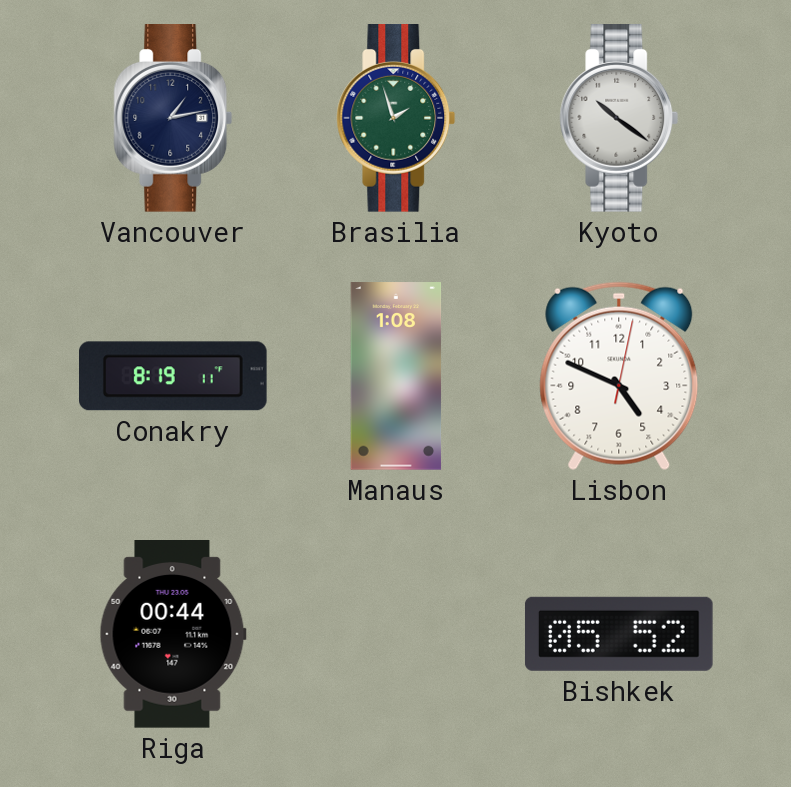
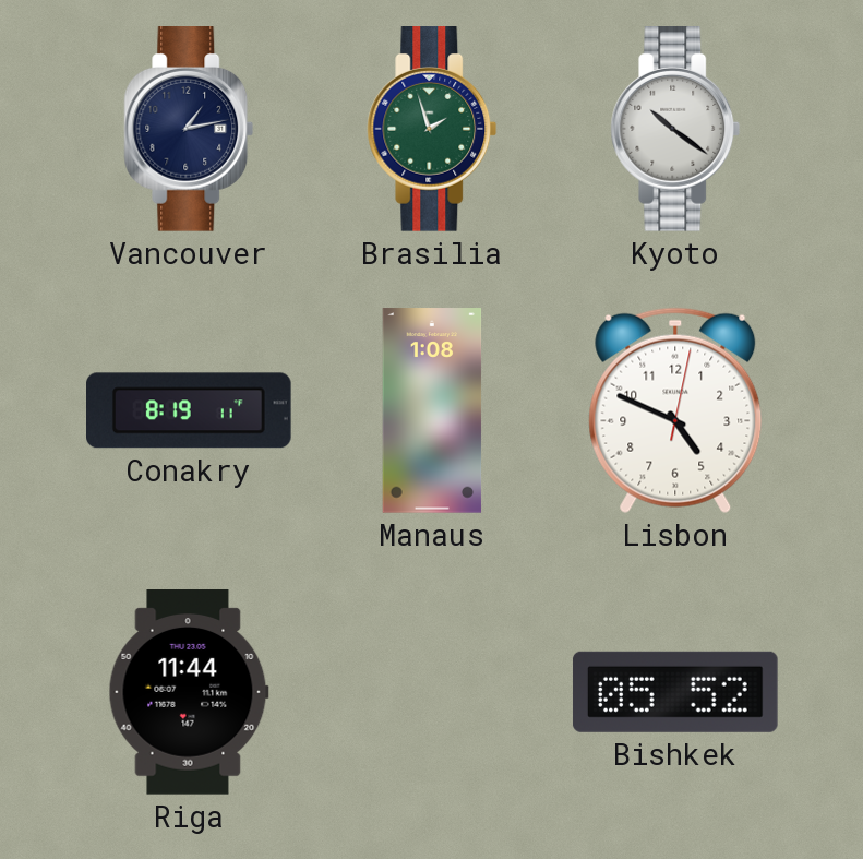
Riga: 00:44 -> 11:44
